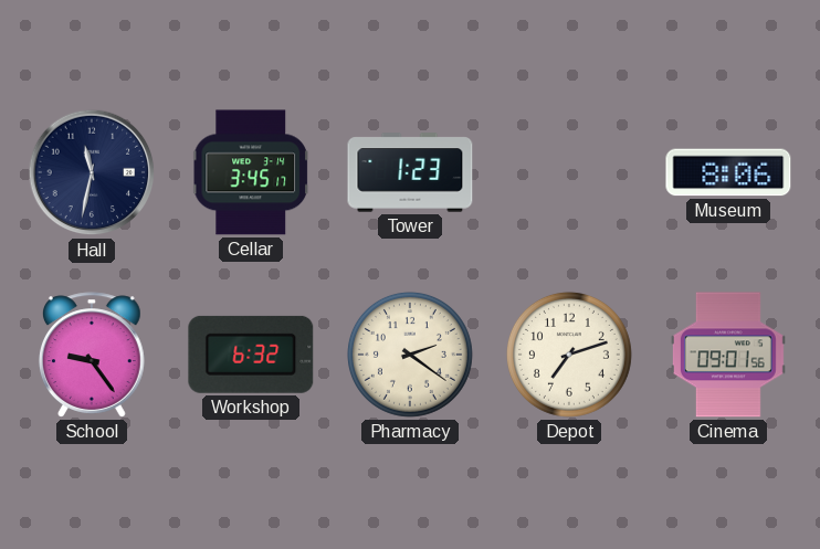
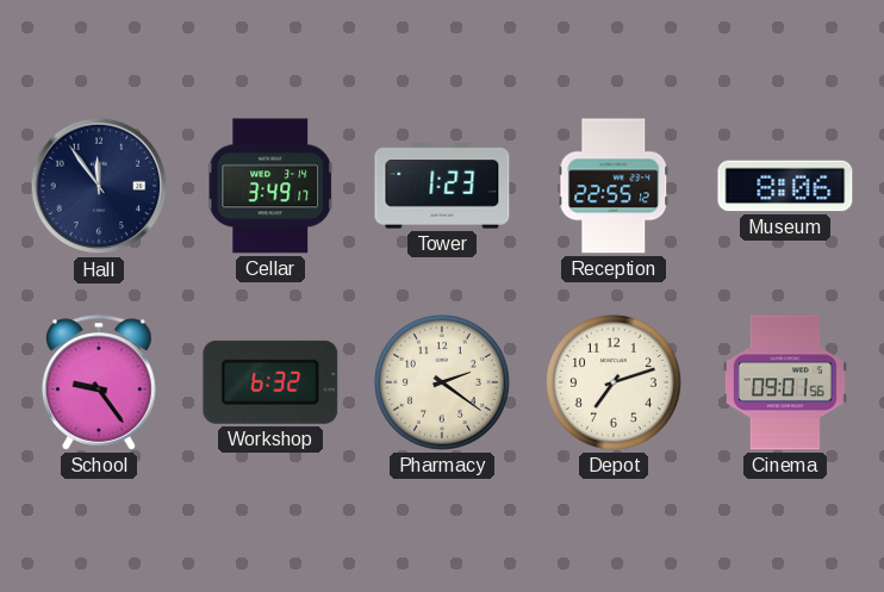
Hall: 11:32 -> 11:54
Cellar: 3:45 -> 3:49
Reception: none -> 22:55
